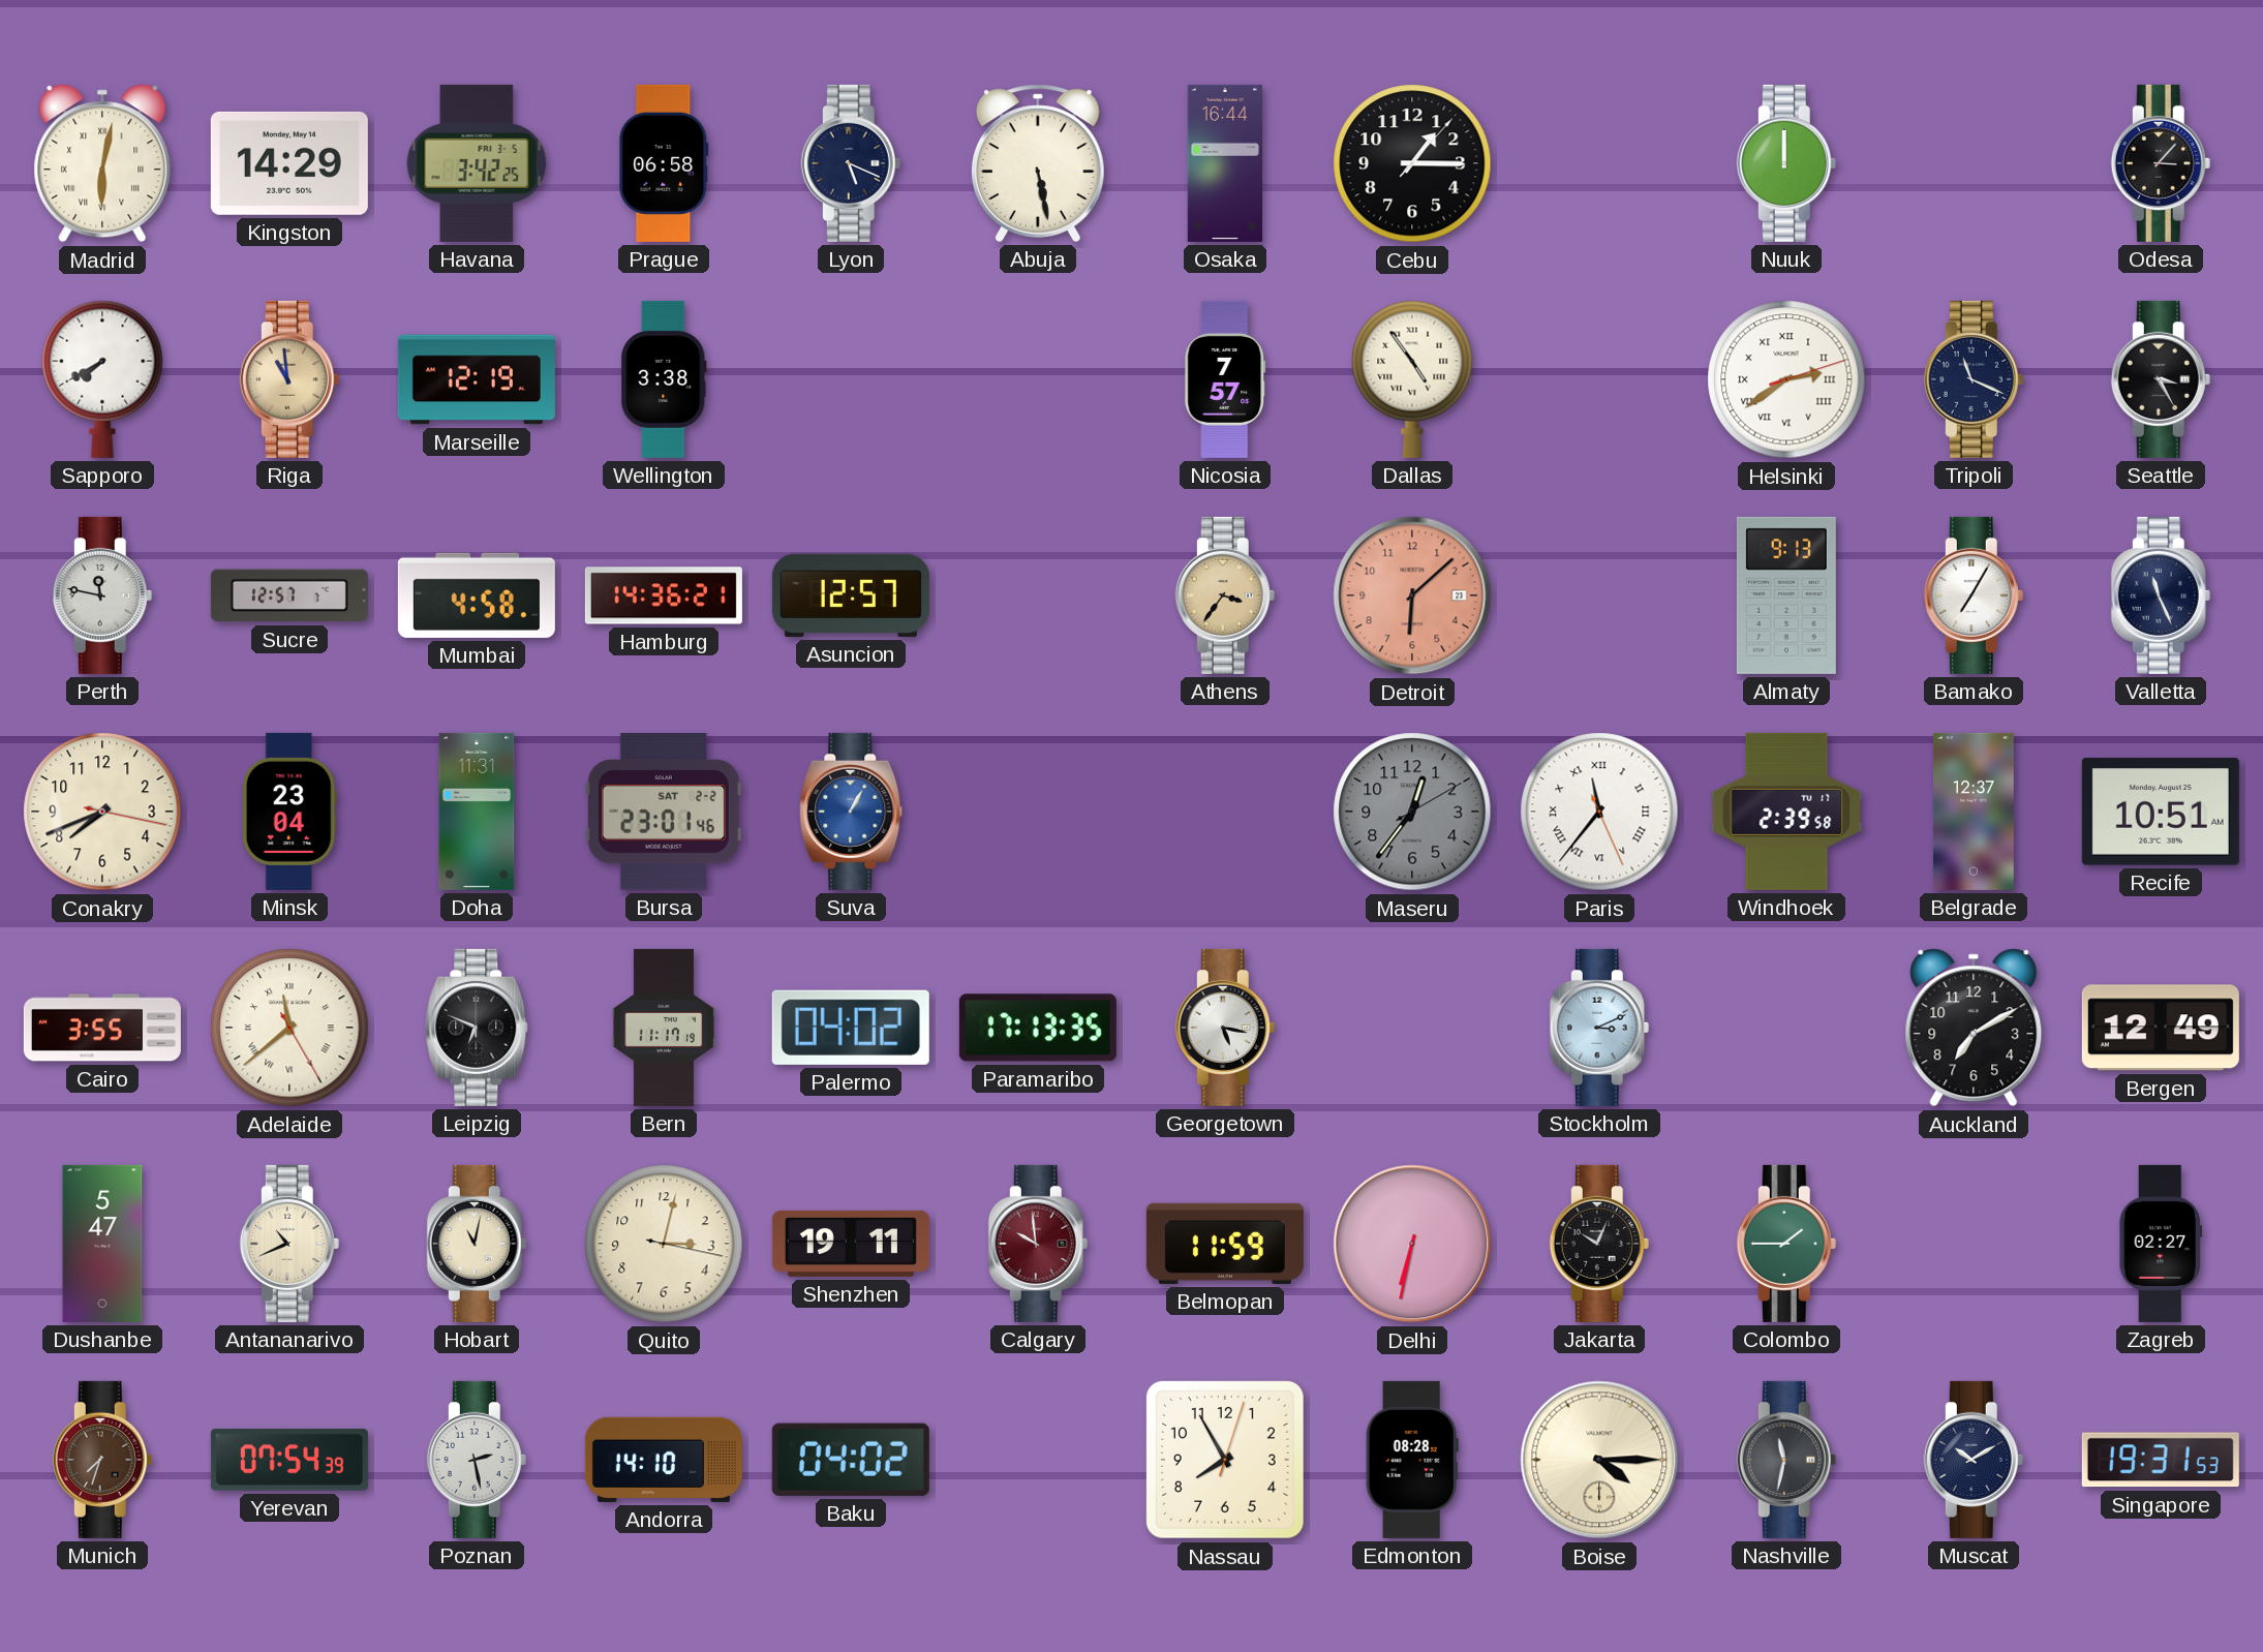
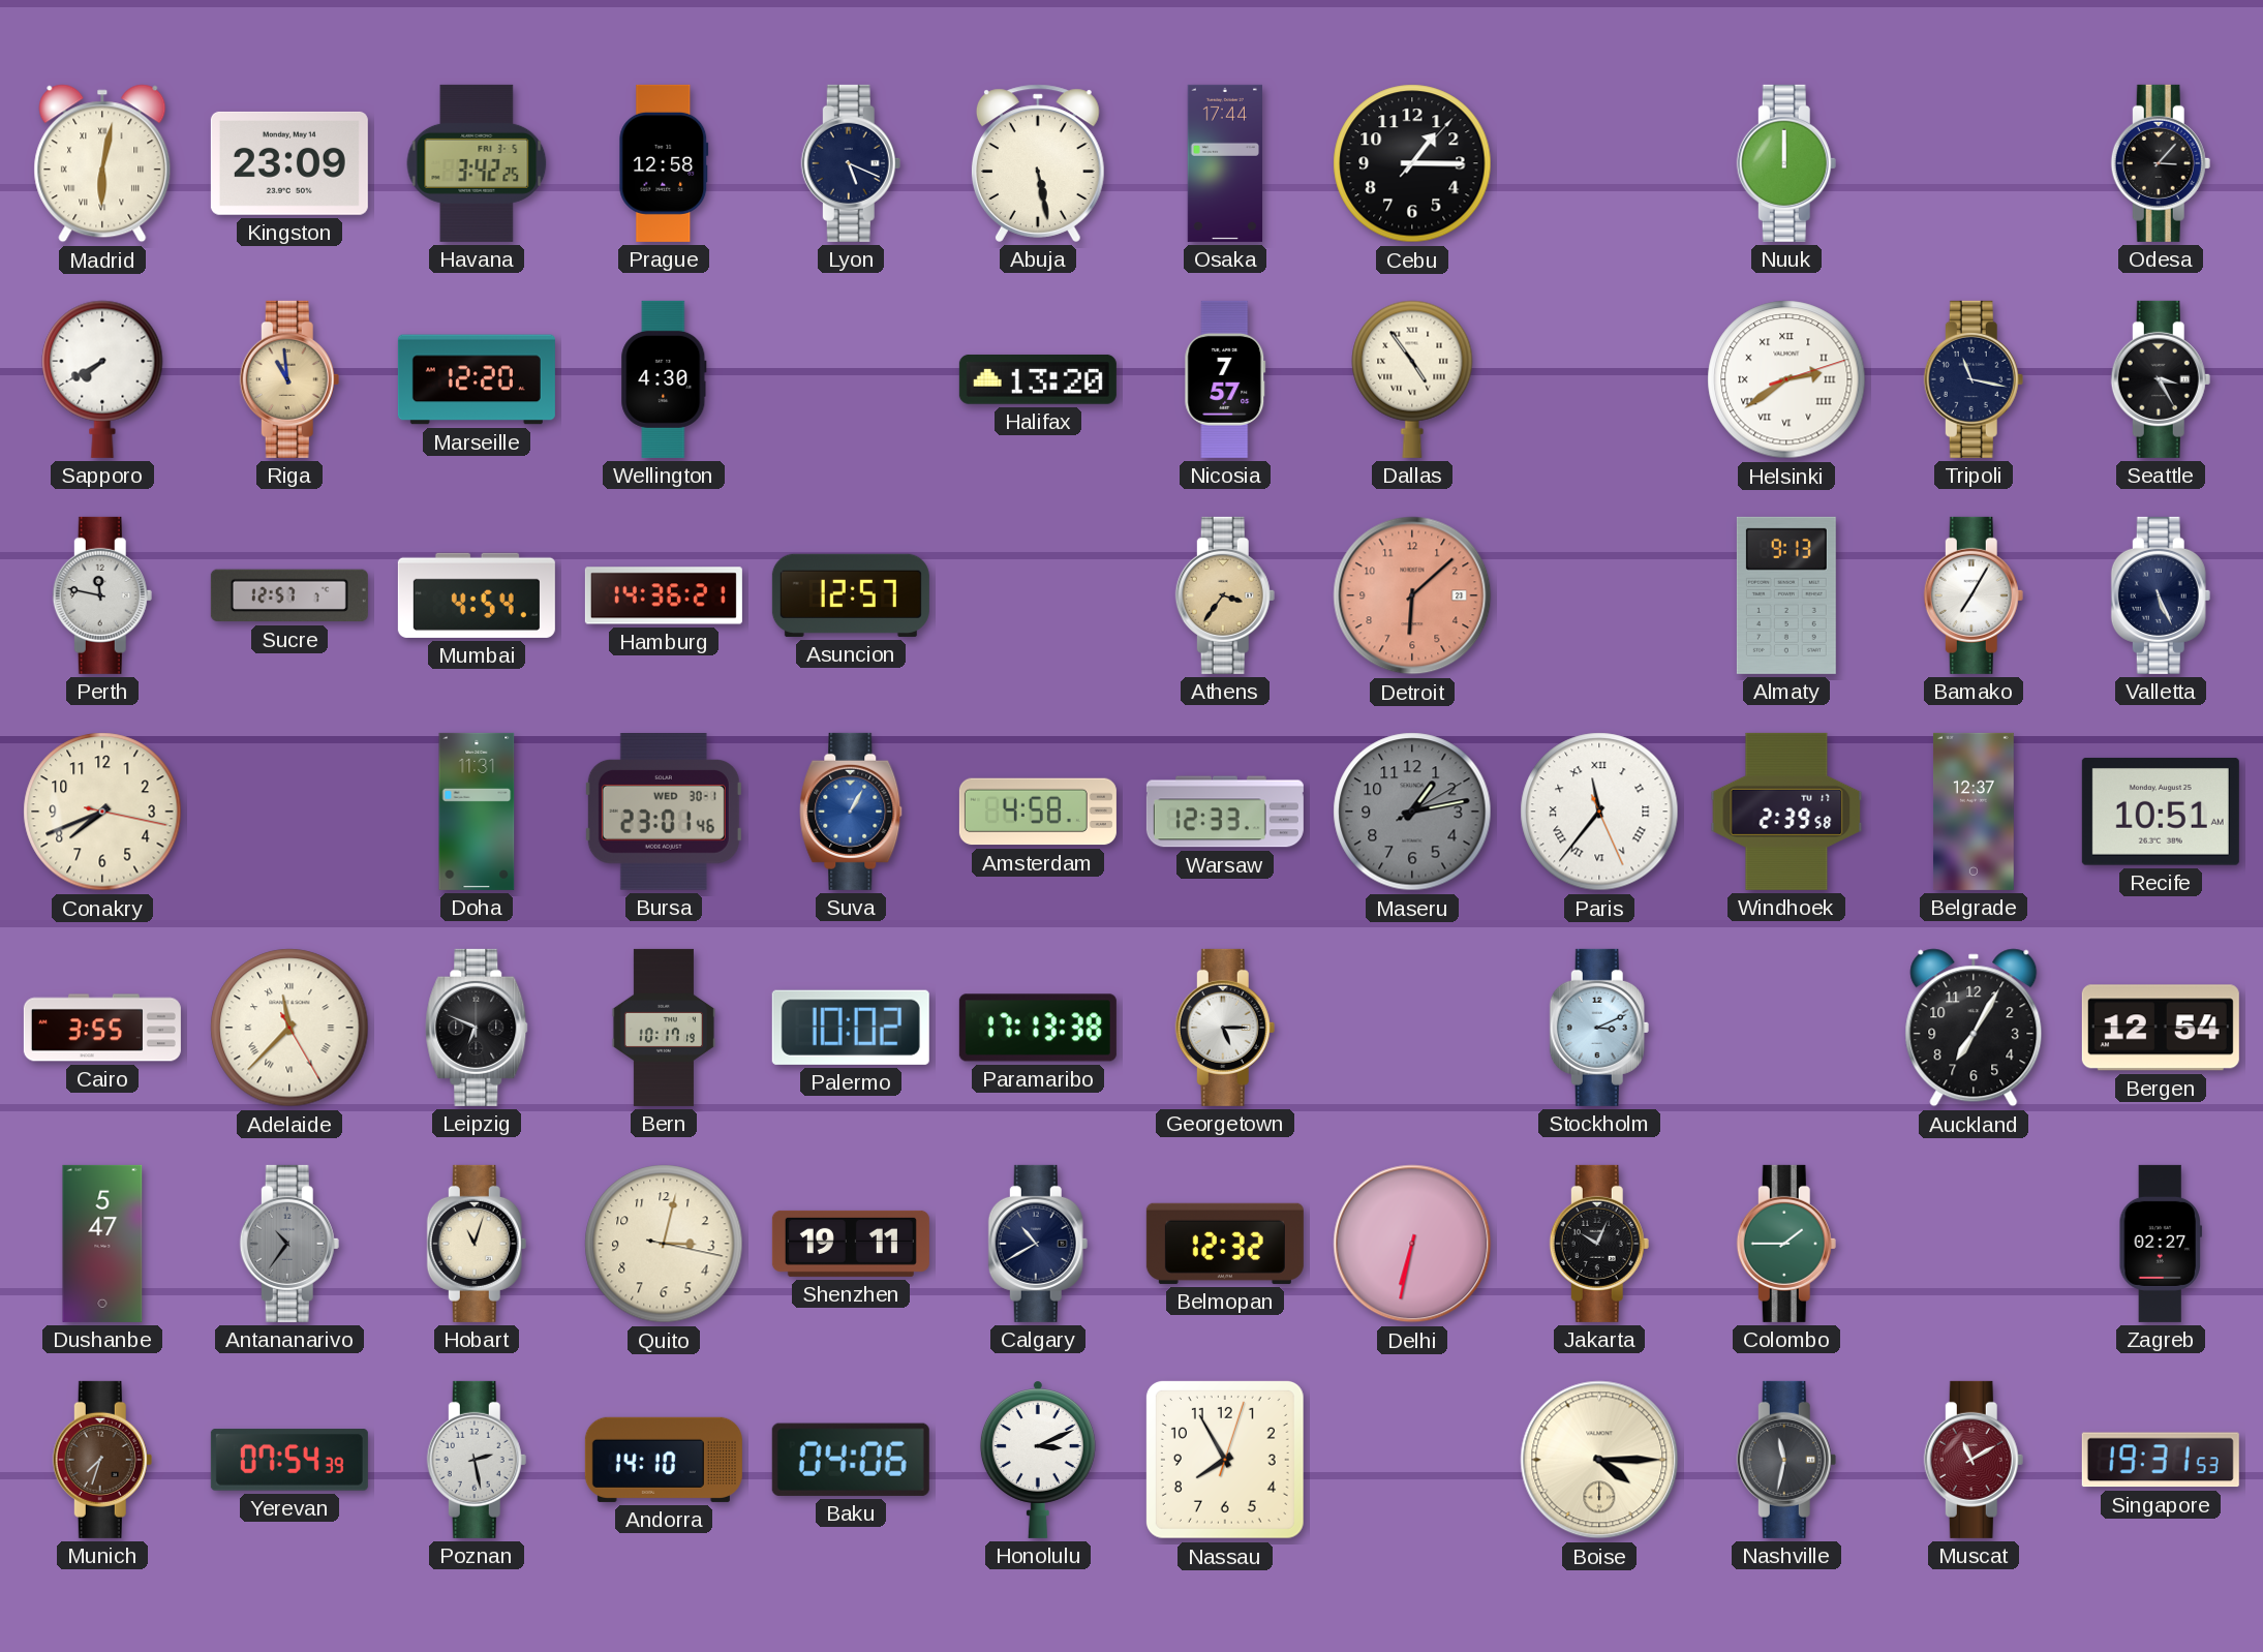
Kingston: 14:29 -> 23:09
Prague: 06:58 -> 12:58
Osaka: 16:44 -> 17:44
Marseille: 12:19 -> 12:20
Wellington: 3:38 -> 4:30
Halifax: none -> 13:20
Tripoli: 11:19 -> 11:17
Mumbai: 4:58 -> 4:54
Valletta: 11:26 -> 5:26
Minsk: 23:04 -> none
Bursa date: SAT 2-2 -> WED 30-1
Amsterdam: none -> 4:58
Warsaw: none -> 12:33
Maseru: 12:36 -> 1:13
Adelaide: 11:38 -> 11:37
Bern: 11:17 -> 10:17
Palermo: 04:02 -> 10:02
Paramaribo: 17:13:35 -> 17:13:38
Georgetown: 5:17 -> 5:15
Auckland: 7:10 -> 7:05
Bergen: 12:49 -> 12:54
Antananarivo: 10:41 -> 10:36
Antananarivo dial: cream -> grey
Hobart: 11:02 -> 11:03
Calgary: 9:59 -> 10:40
Calgary dial: burgundy -> navy
Belmopan: 11:59 -> 12:32
Baku: 04:02 -> 04:06
Honolulu: none -> 3:11
Edmonton: 08:28 -> none
Muscat: 10:10 -> 11:10
Muscat dial: navy -> burgundy
